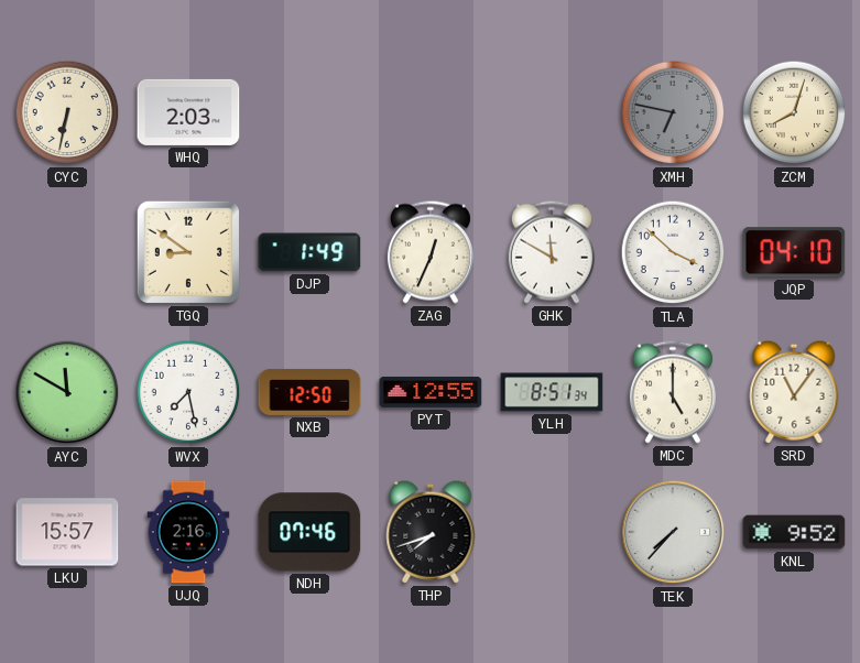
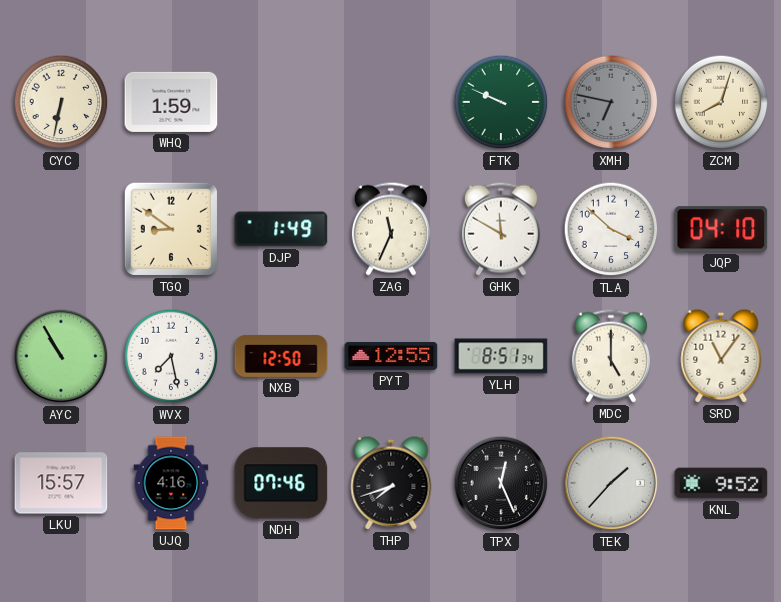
WHQ: 2:03 -> 1:59
FTK: none -> 9:49
ZAG: 12:34 -> 11:34
AYC: 11:50 -> 10:55
UJQ: 2:16 -> 4:16
TPX: none -> 12:26
TEK: 7:37 -> 1:37
